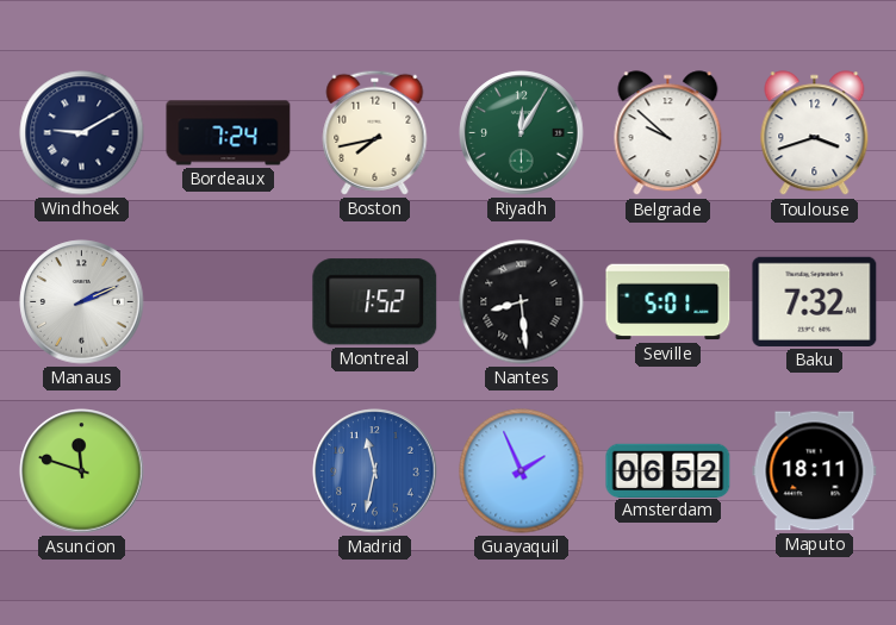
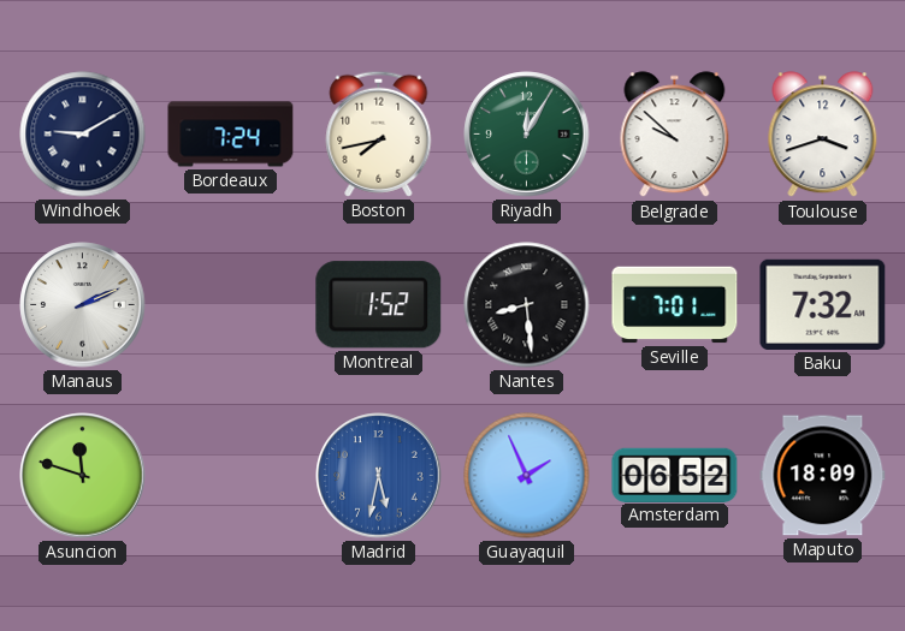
Seville: 5:01 -> 7:01
Madrid: 11:32 -> 5:32
Maputo: 18:11 -> 18:09
